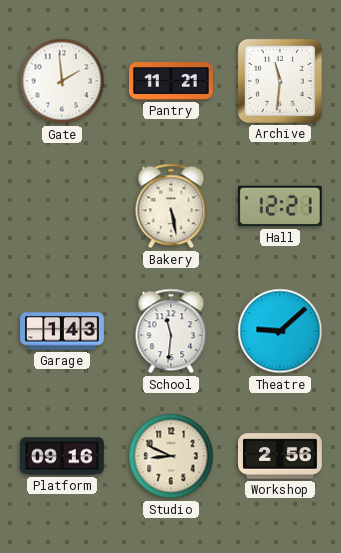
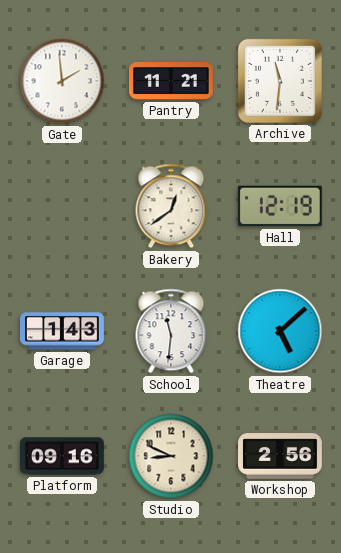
Bakery: 5:28 -> 12:39
Hall: 12:21 -> 12:19
Theatre: 9:08 -> 5:08
